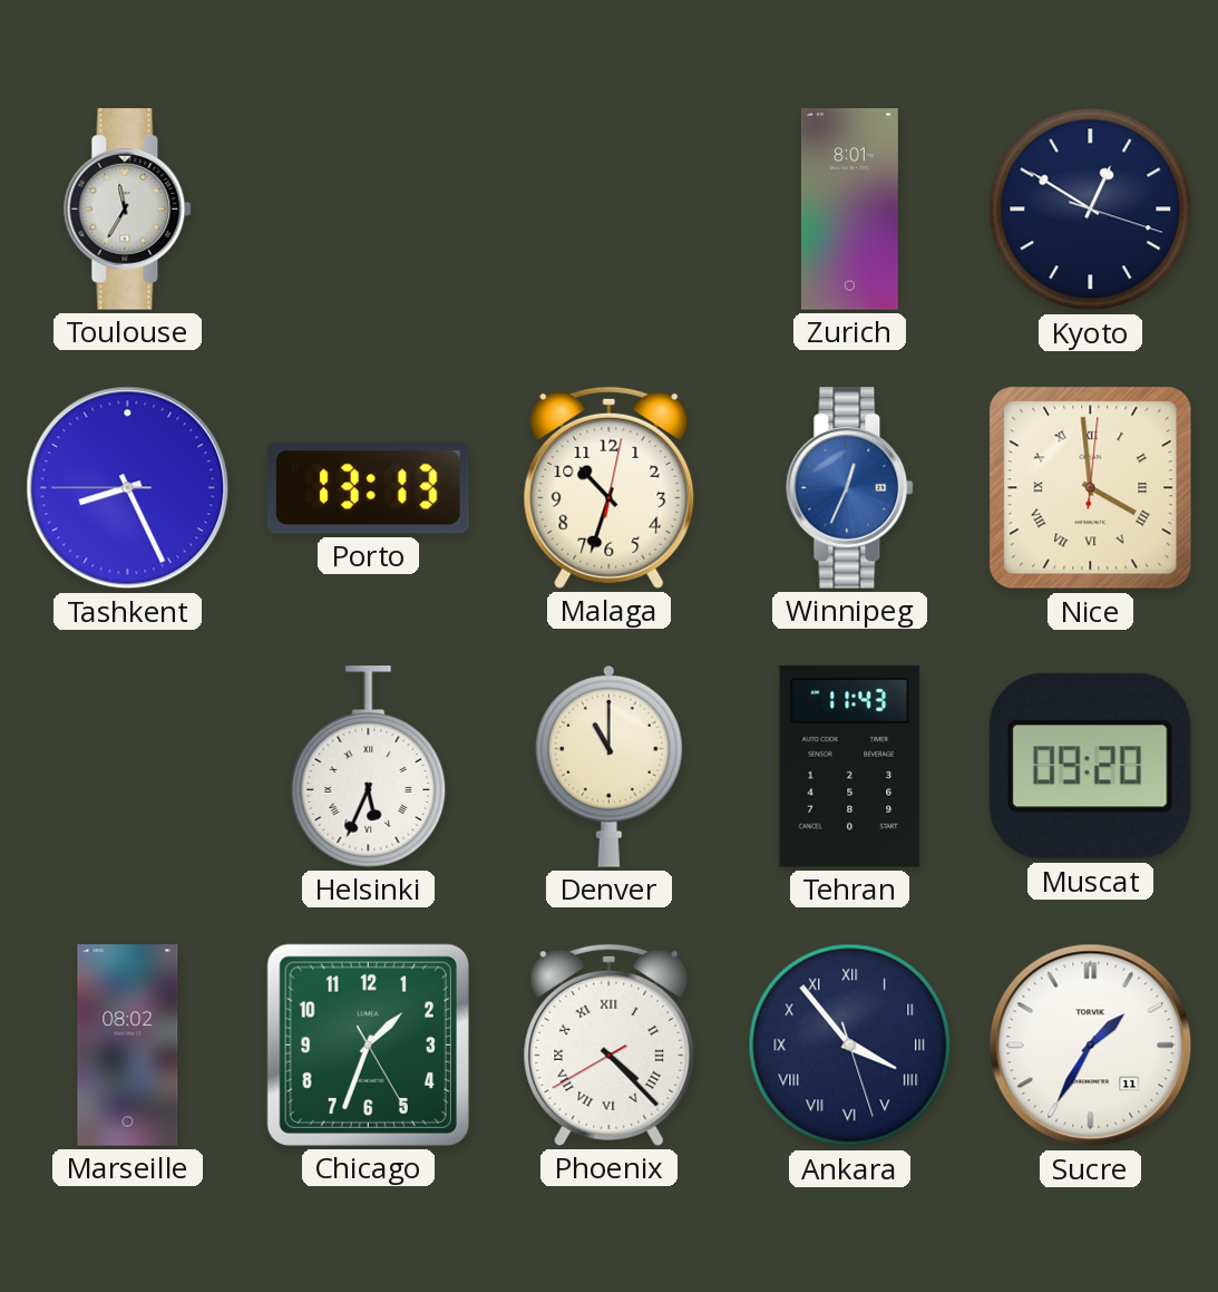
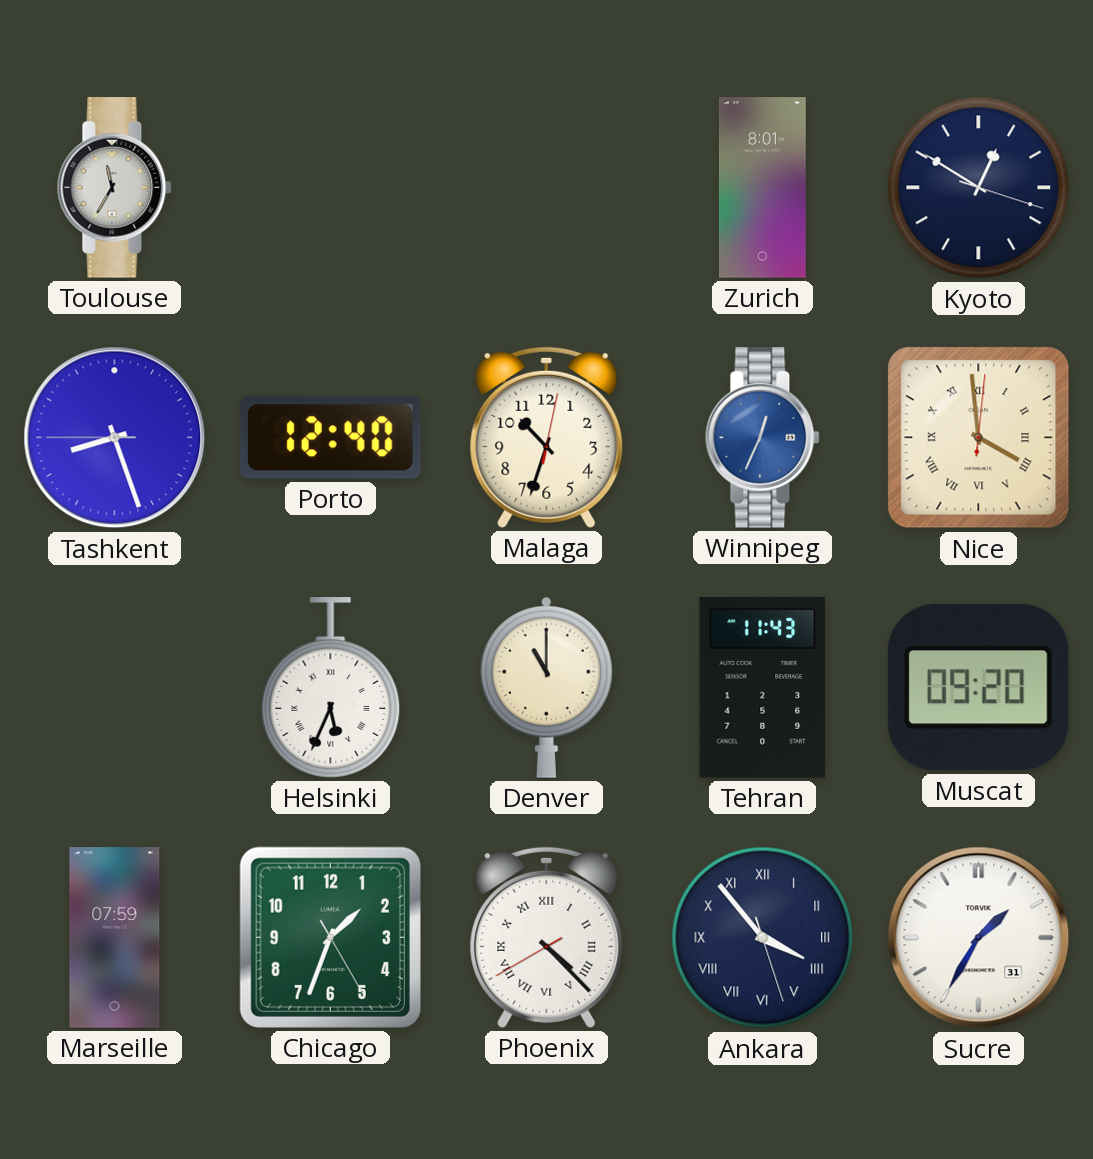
Tashkent: 8:25 -> 8:26
Porto: 13:13 -> 12:40
Marseille: 08:02 -> 07:59
Sucre date: 11 -> 31
